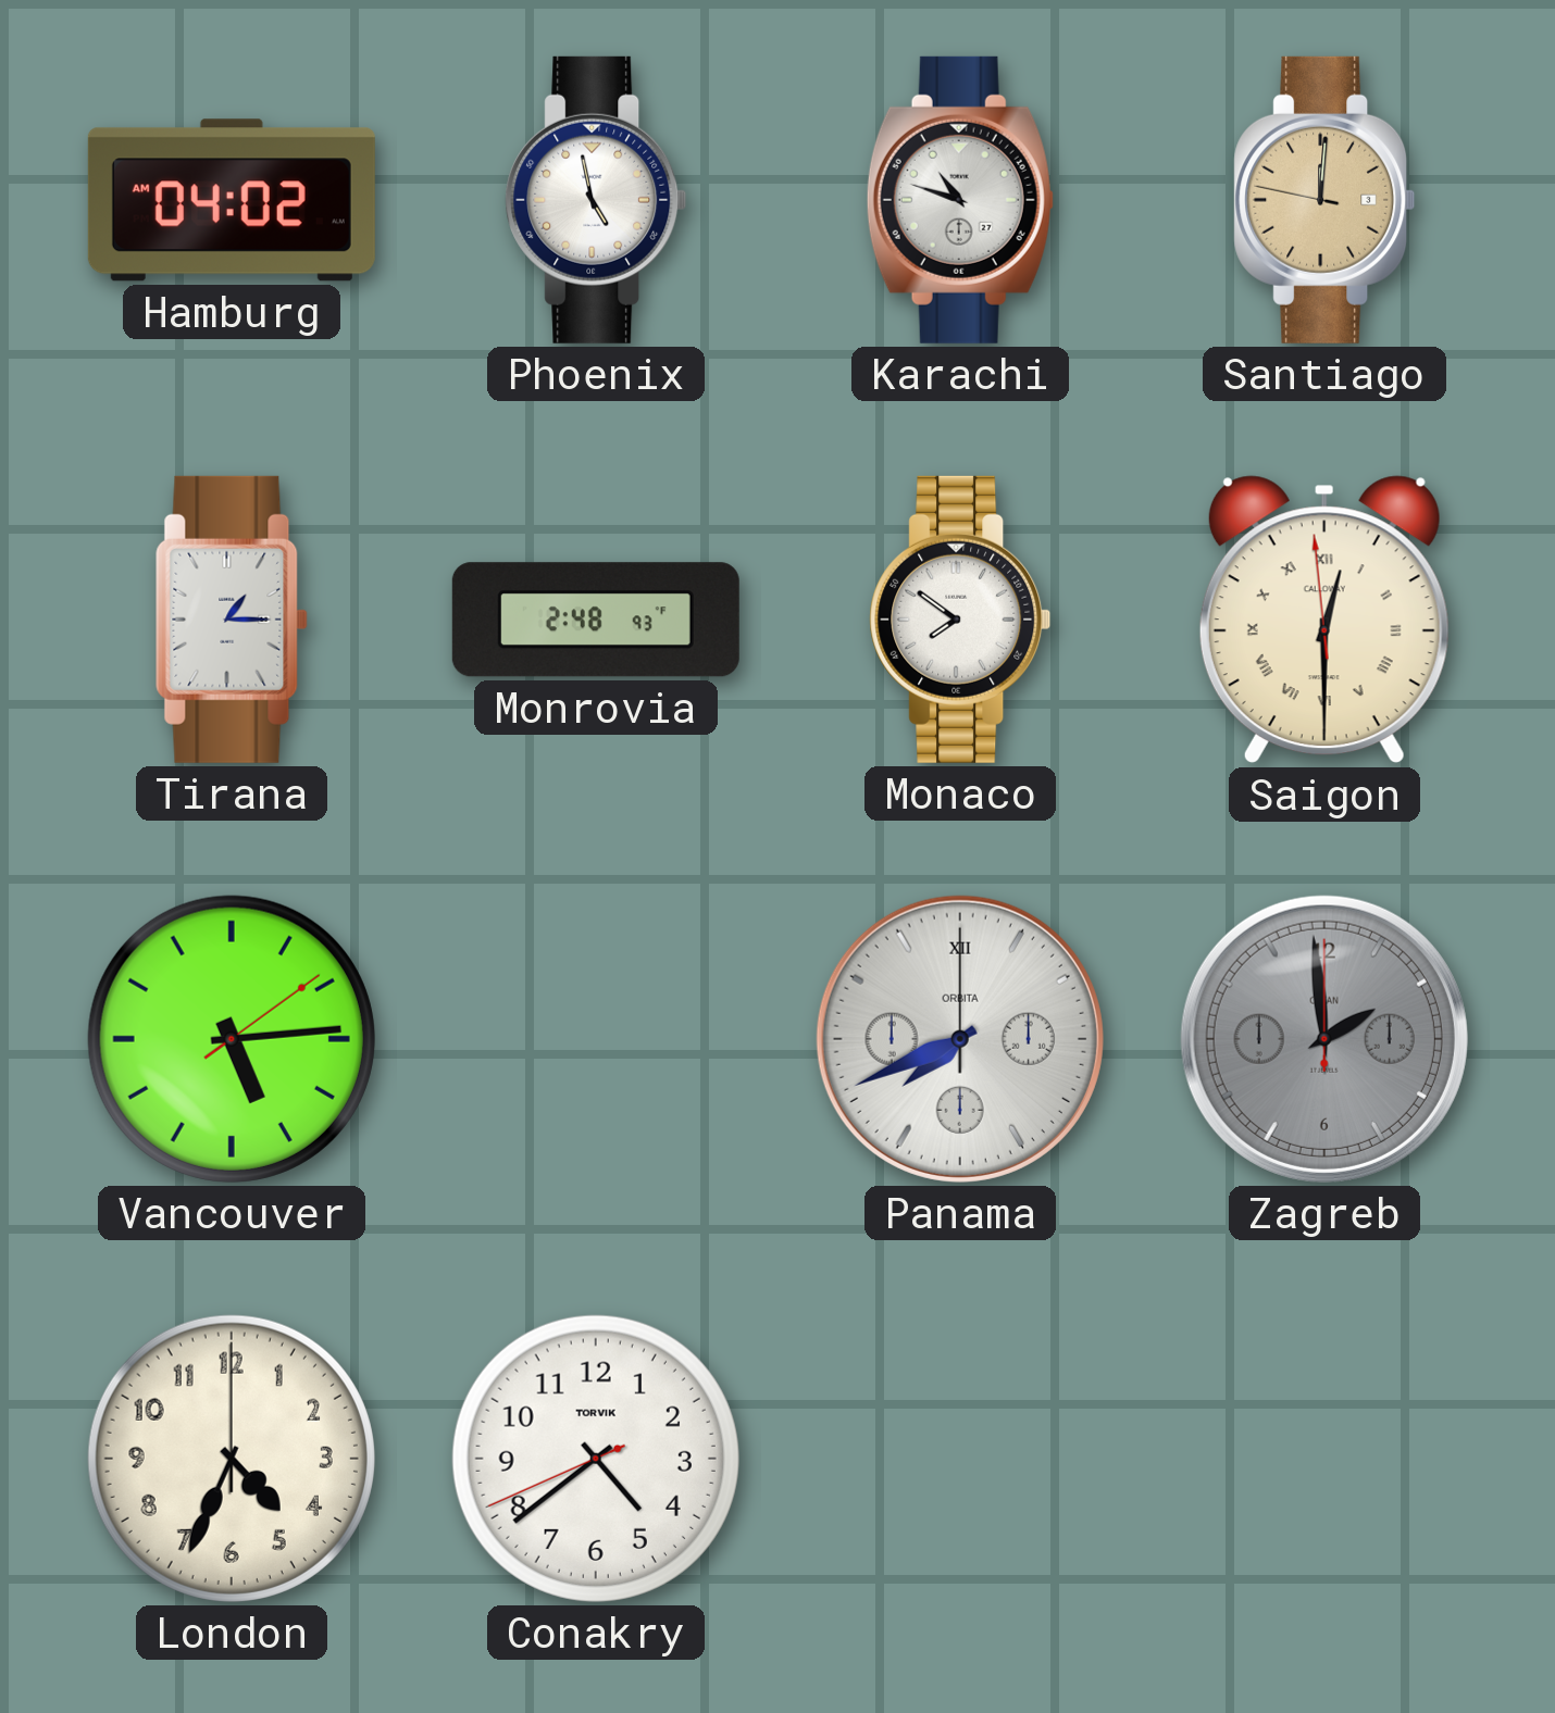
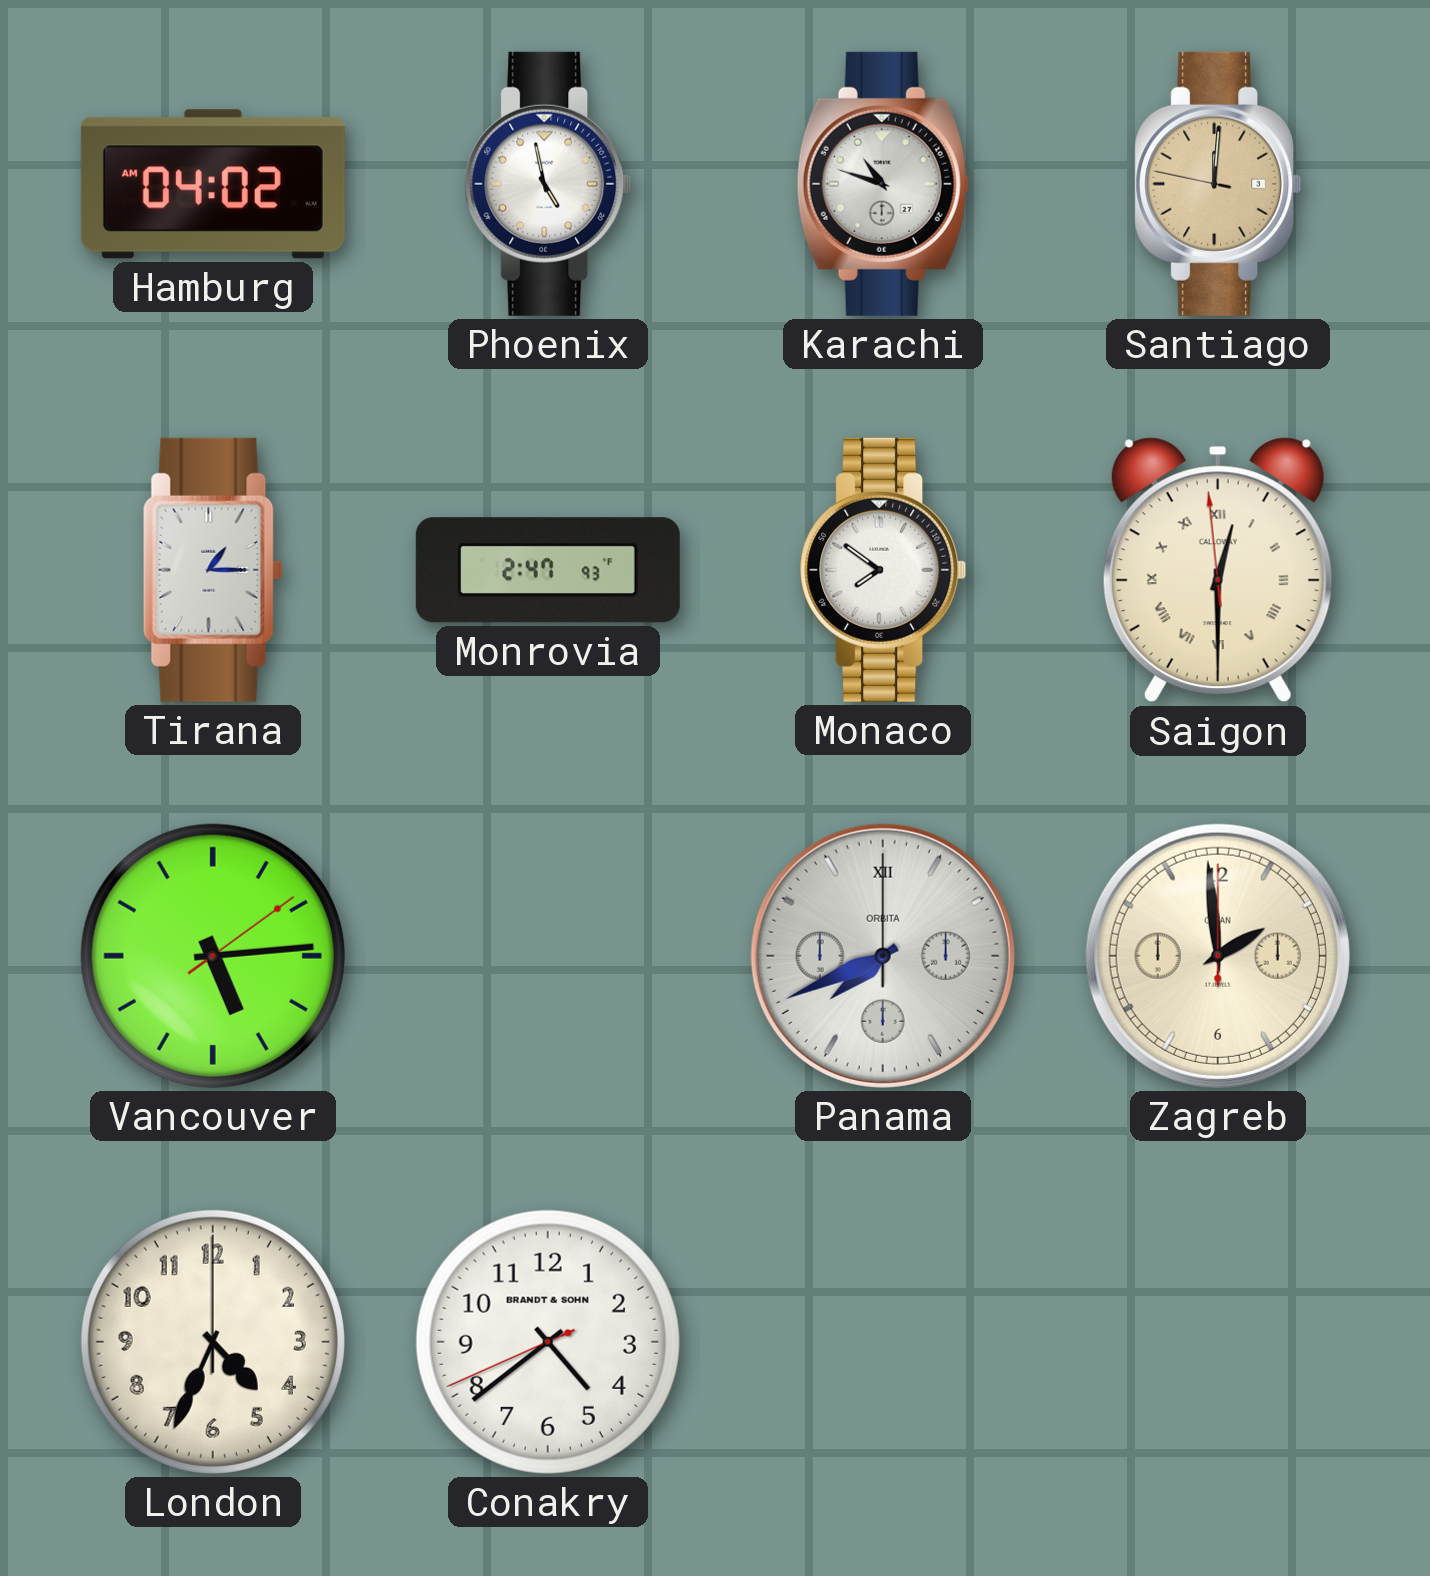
Monrovia: 2:48 -> 2:47
Zagreb dial: grey -> cream
Conakry brand: TORVIK -> BRANDT & SOHN
